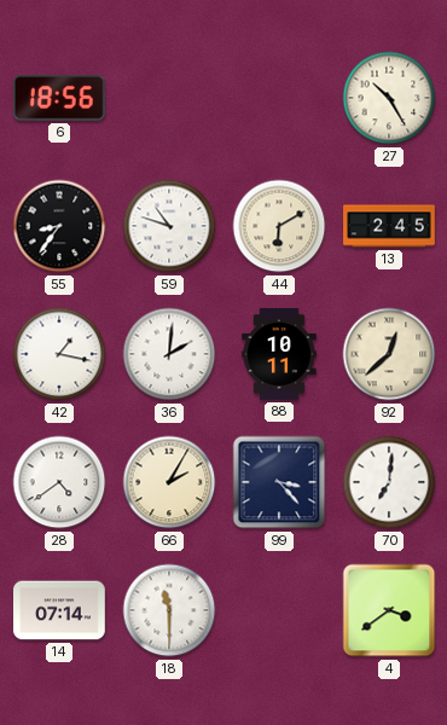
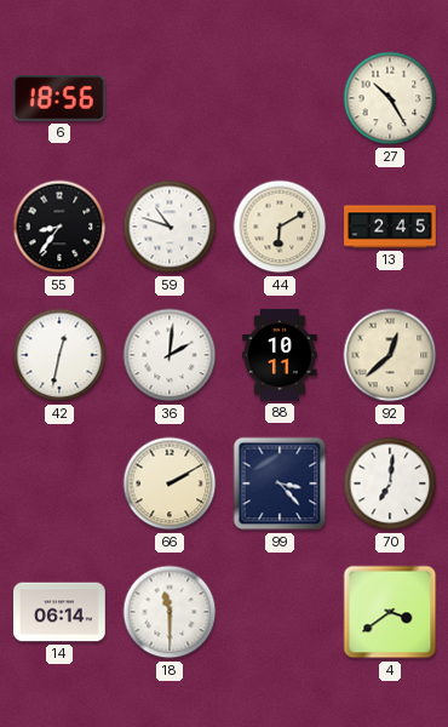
42: 1:17 -> 12:32
28: 4:39 -> none
66: 2:05 -> 2:10
14: 07:14 -> 06:14
